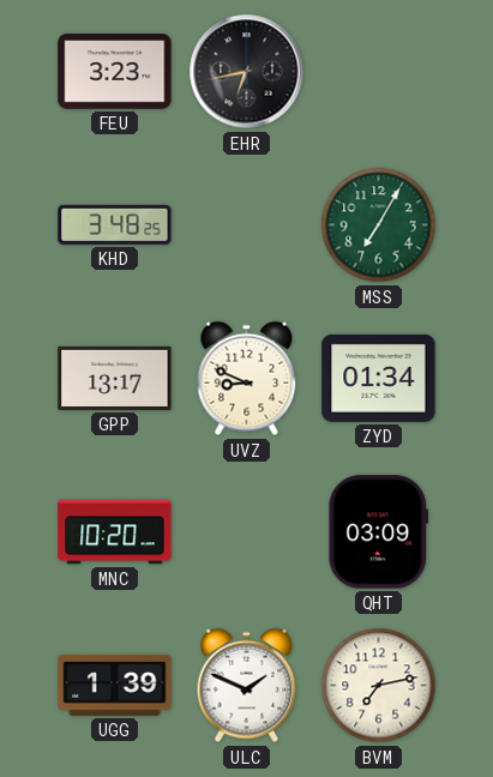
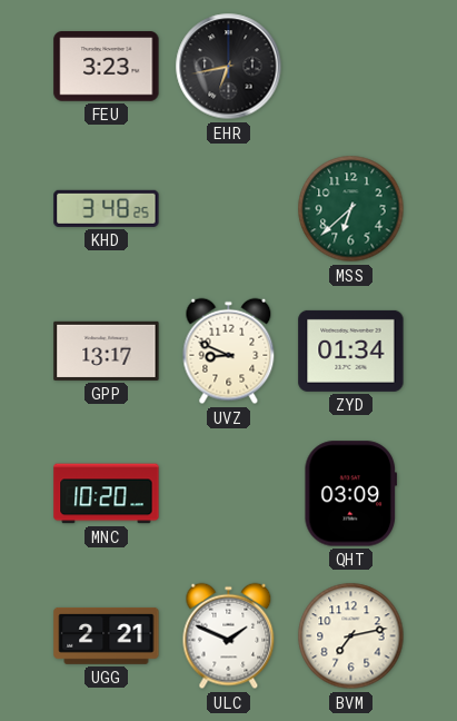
MSS: 7:05 -> 6:38
UGG: 1:39 -> 2:21
